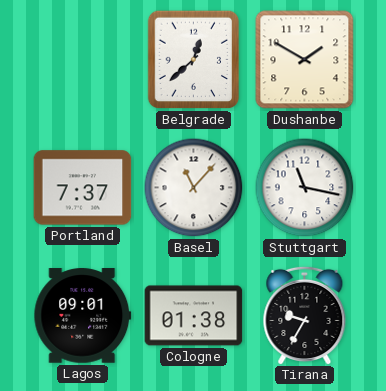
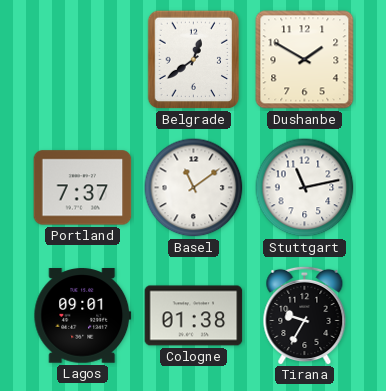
Belgrade: 12:38 -> 12:39
Basel: 11:07 -> 11:09
Stuttgart: 11:17 -> 11:13
